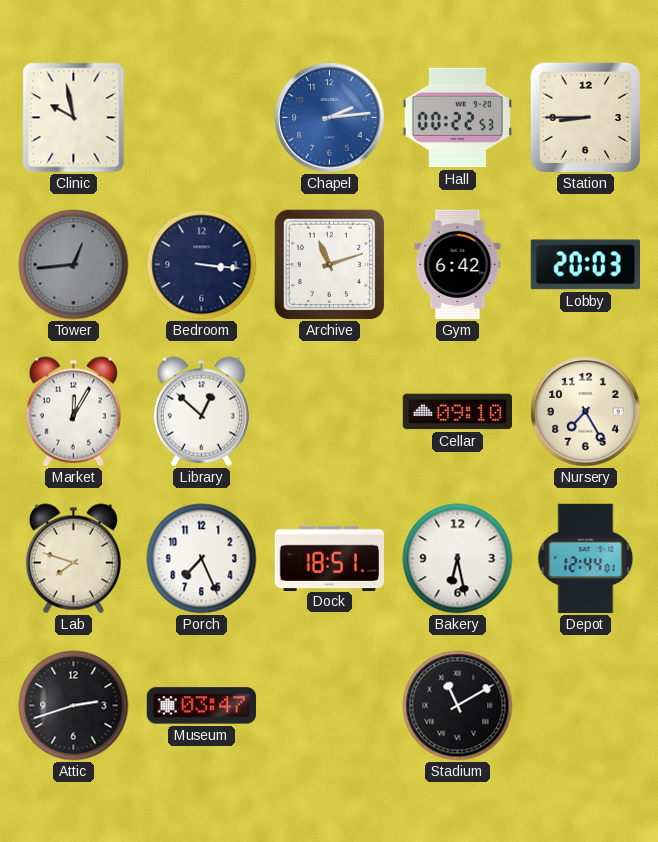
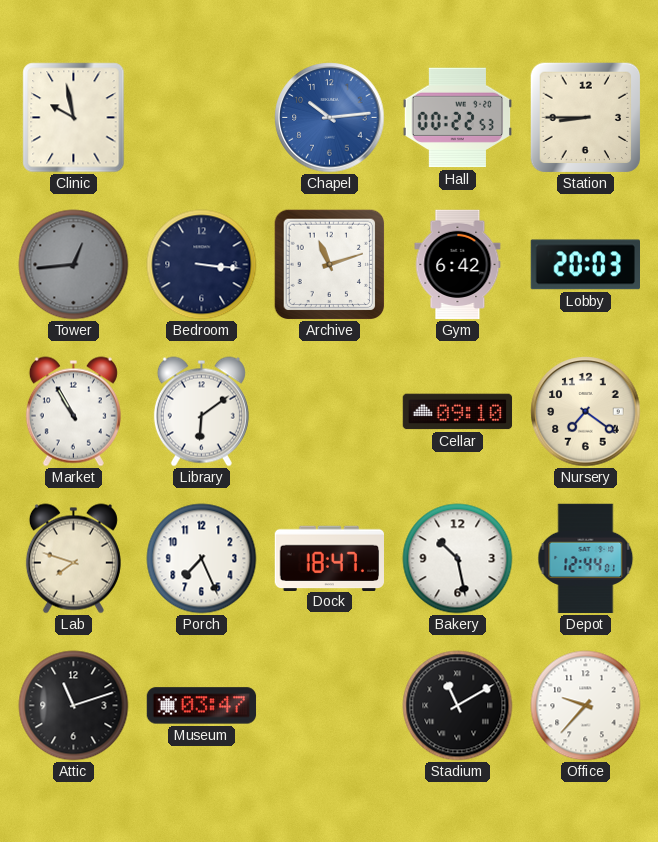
Chapel: 2:14 -> 10:14
Market: 12:05 -> 10:55
Library: 12:52 -> 6:09
Nursery: 7:25 -> 7:21
Dock: 18:51 -> 18:47
Bakery: 6:28 -> 10:28
Attic: 2:42 -> 11:12
Office: none -> 9:37
